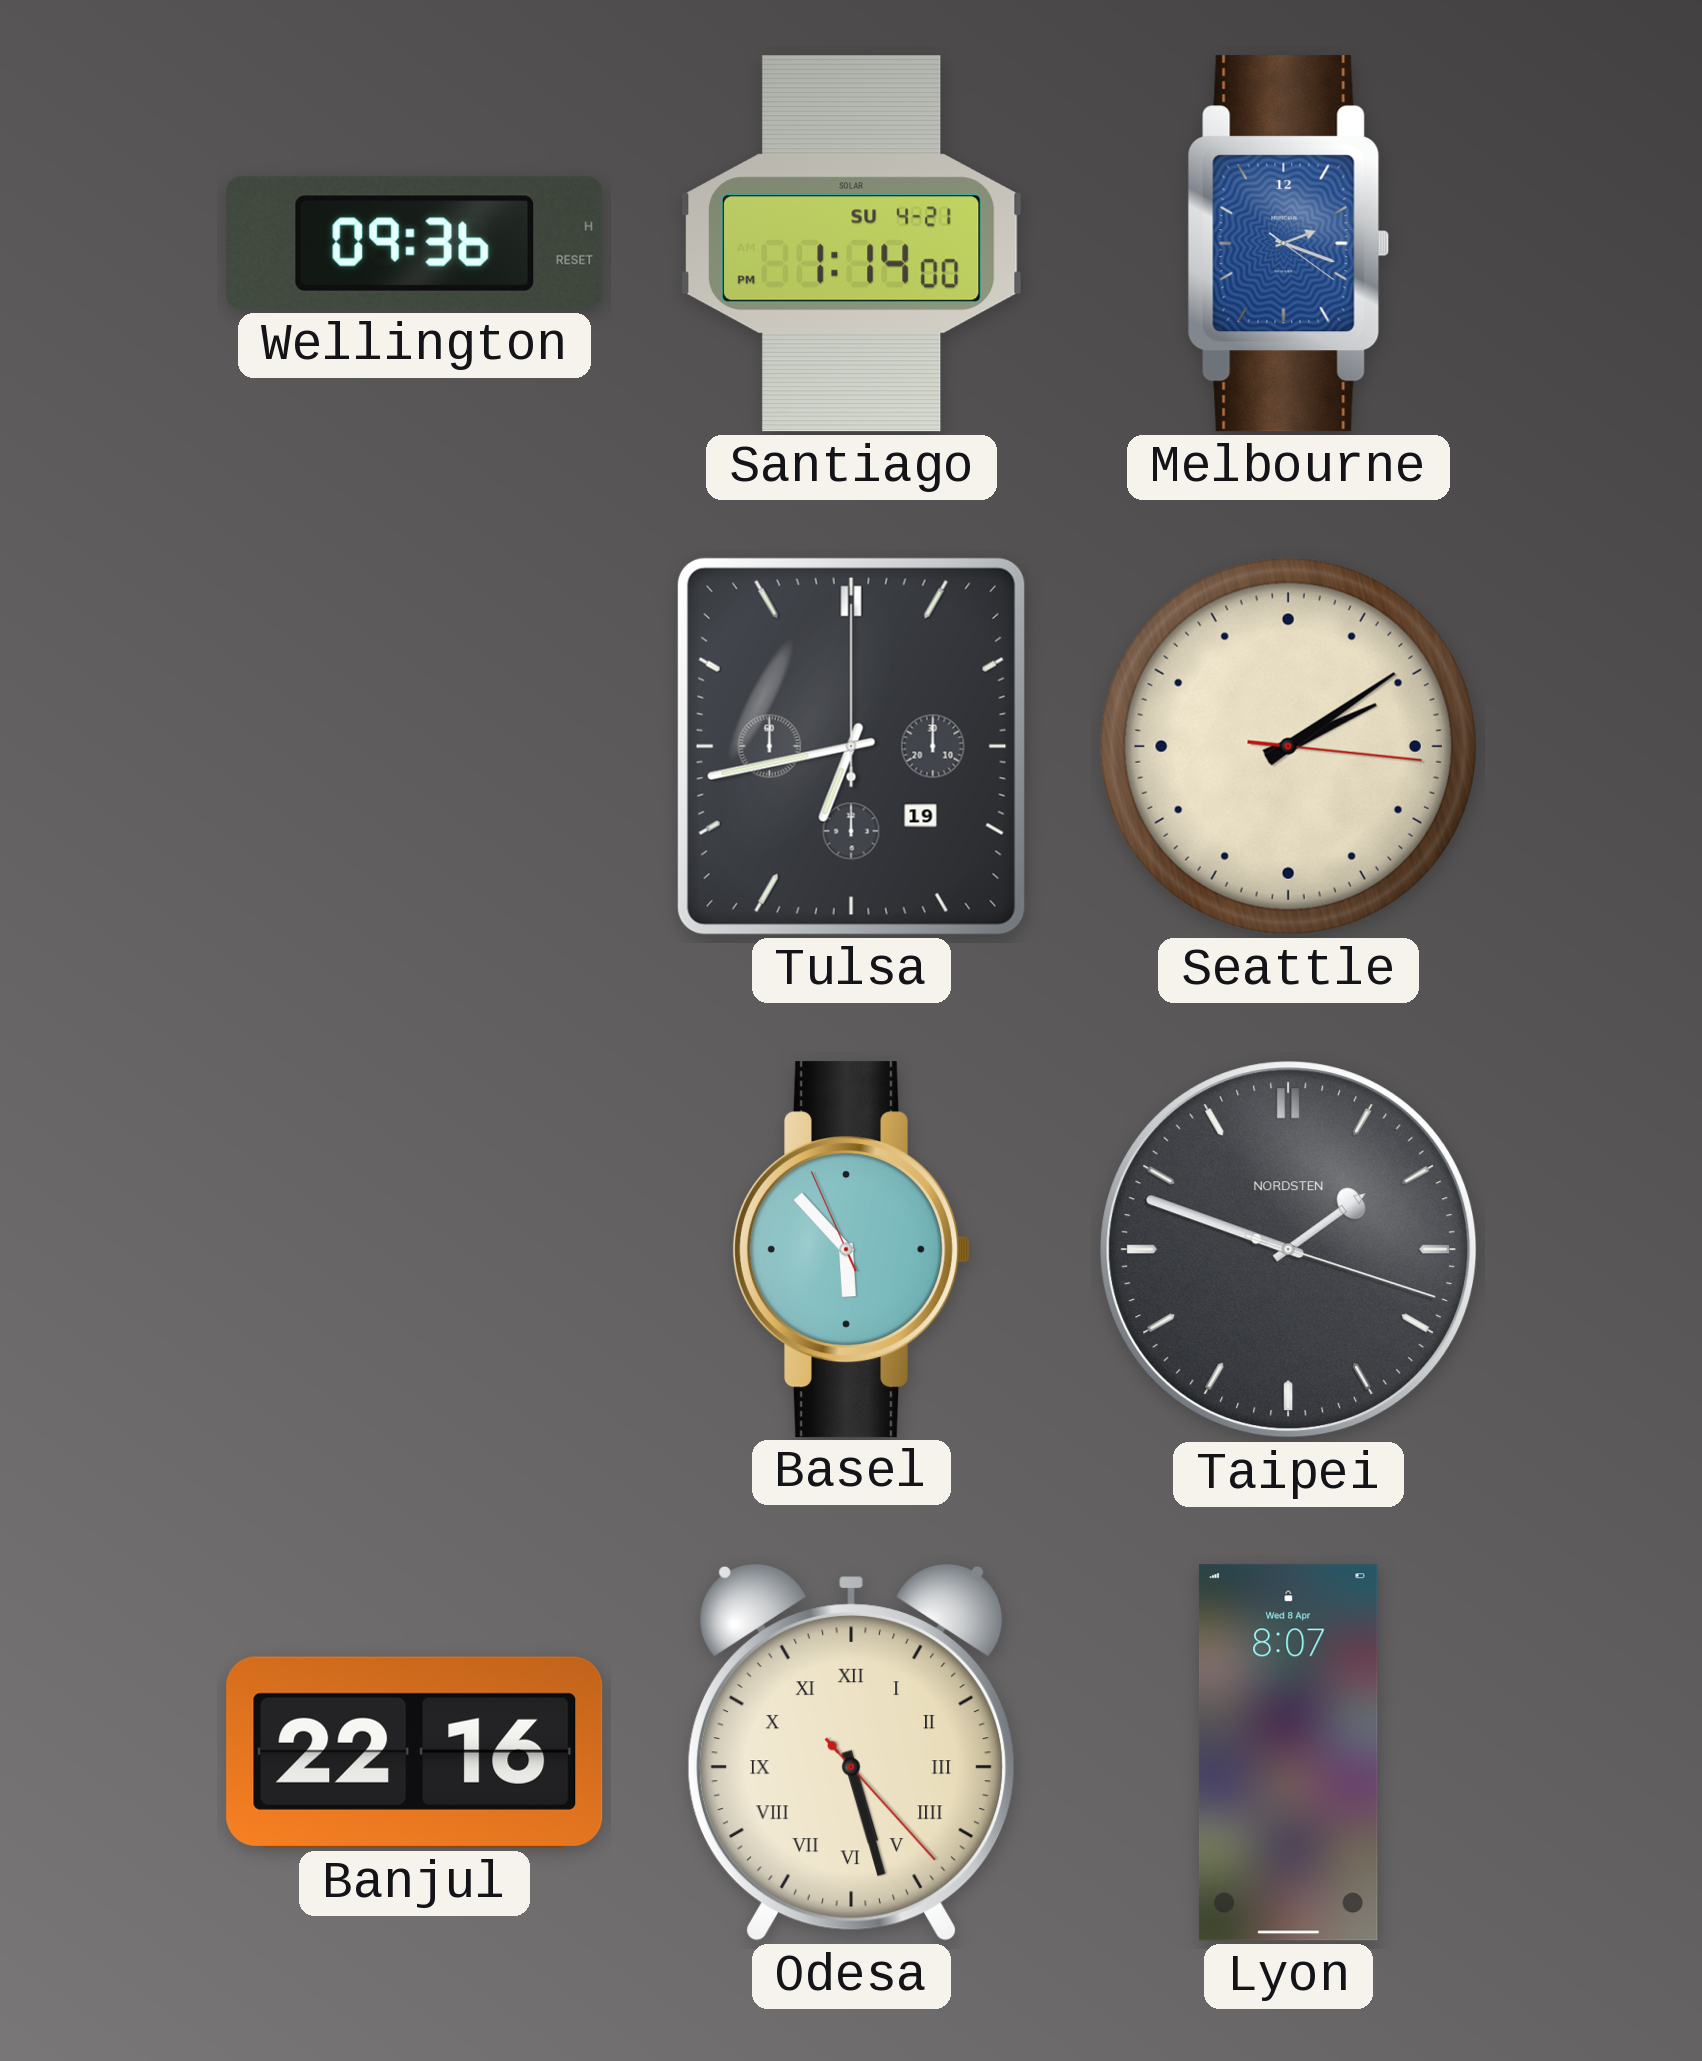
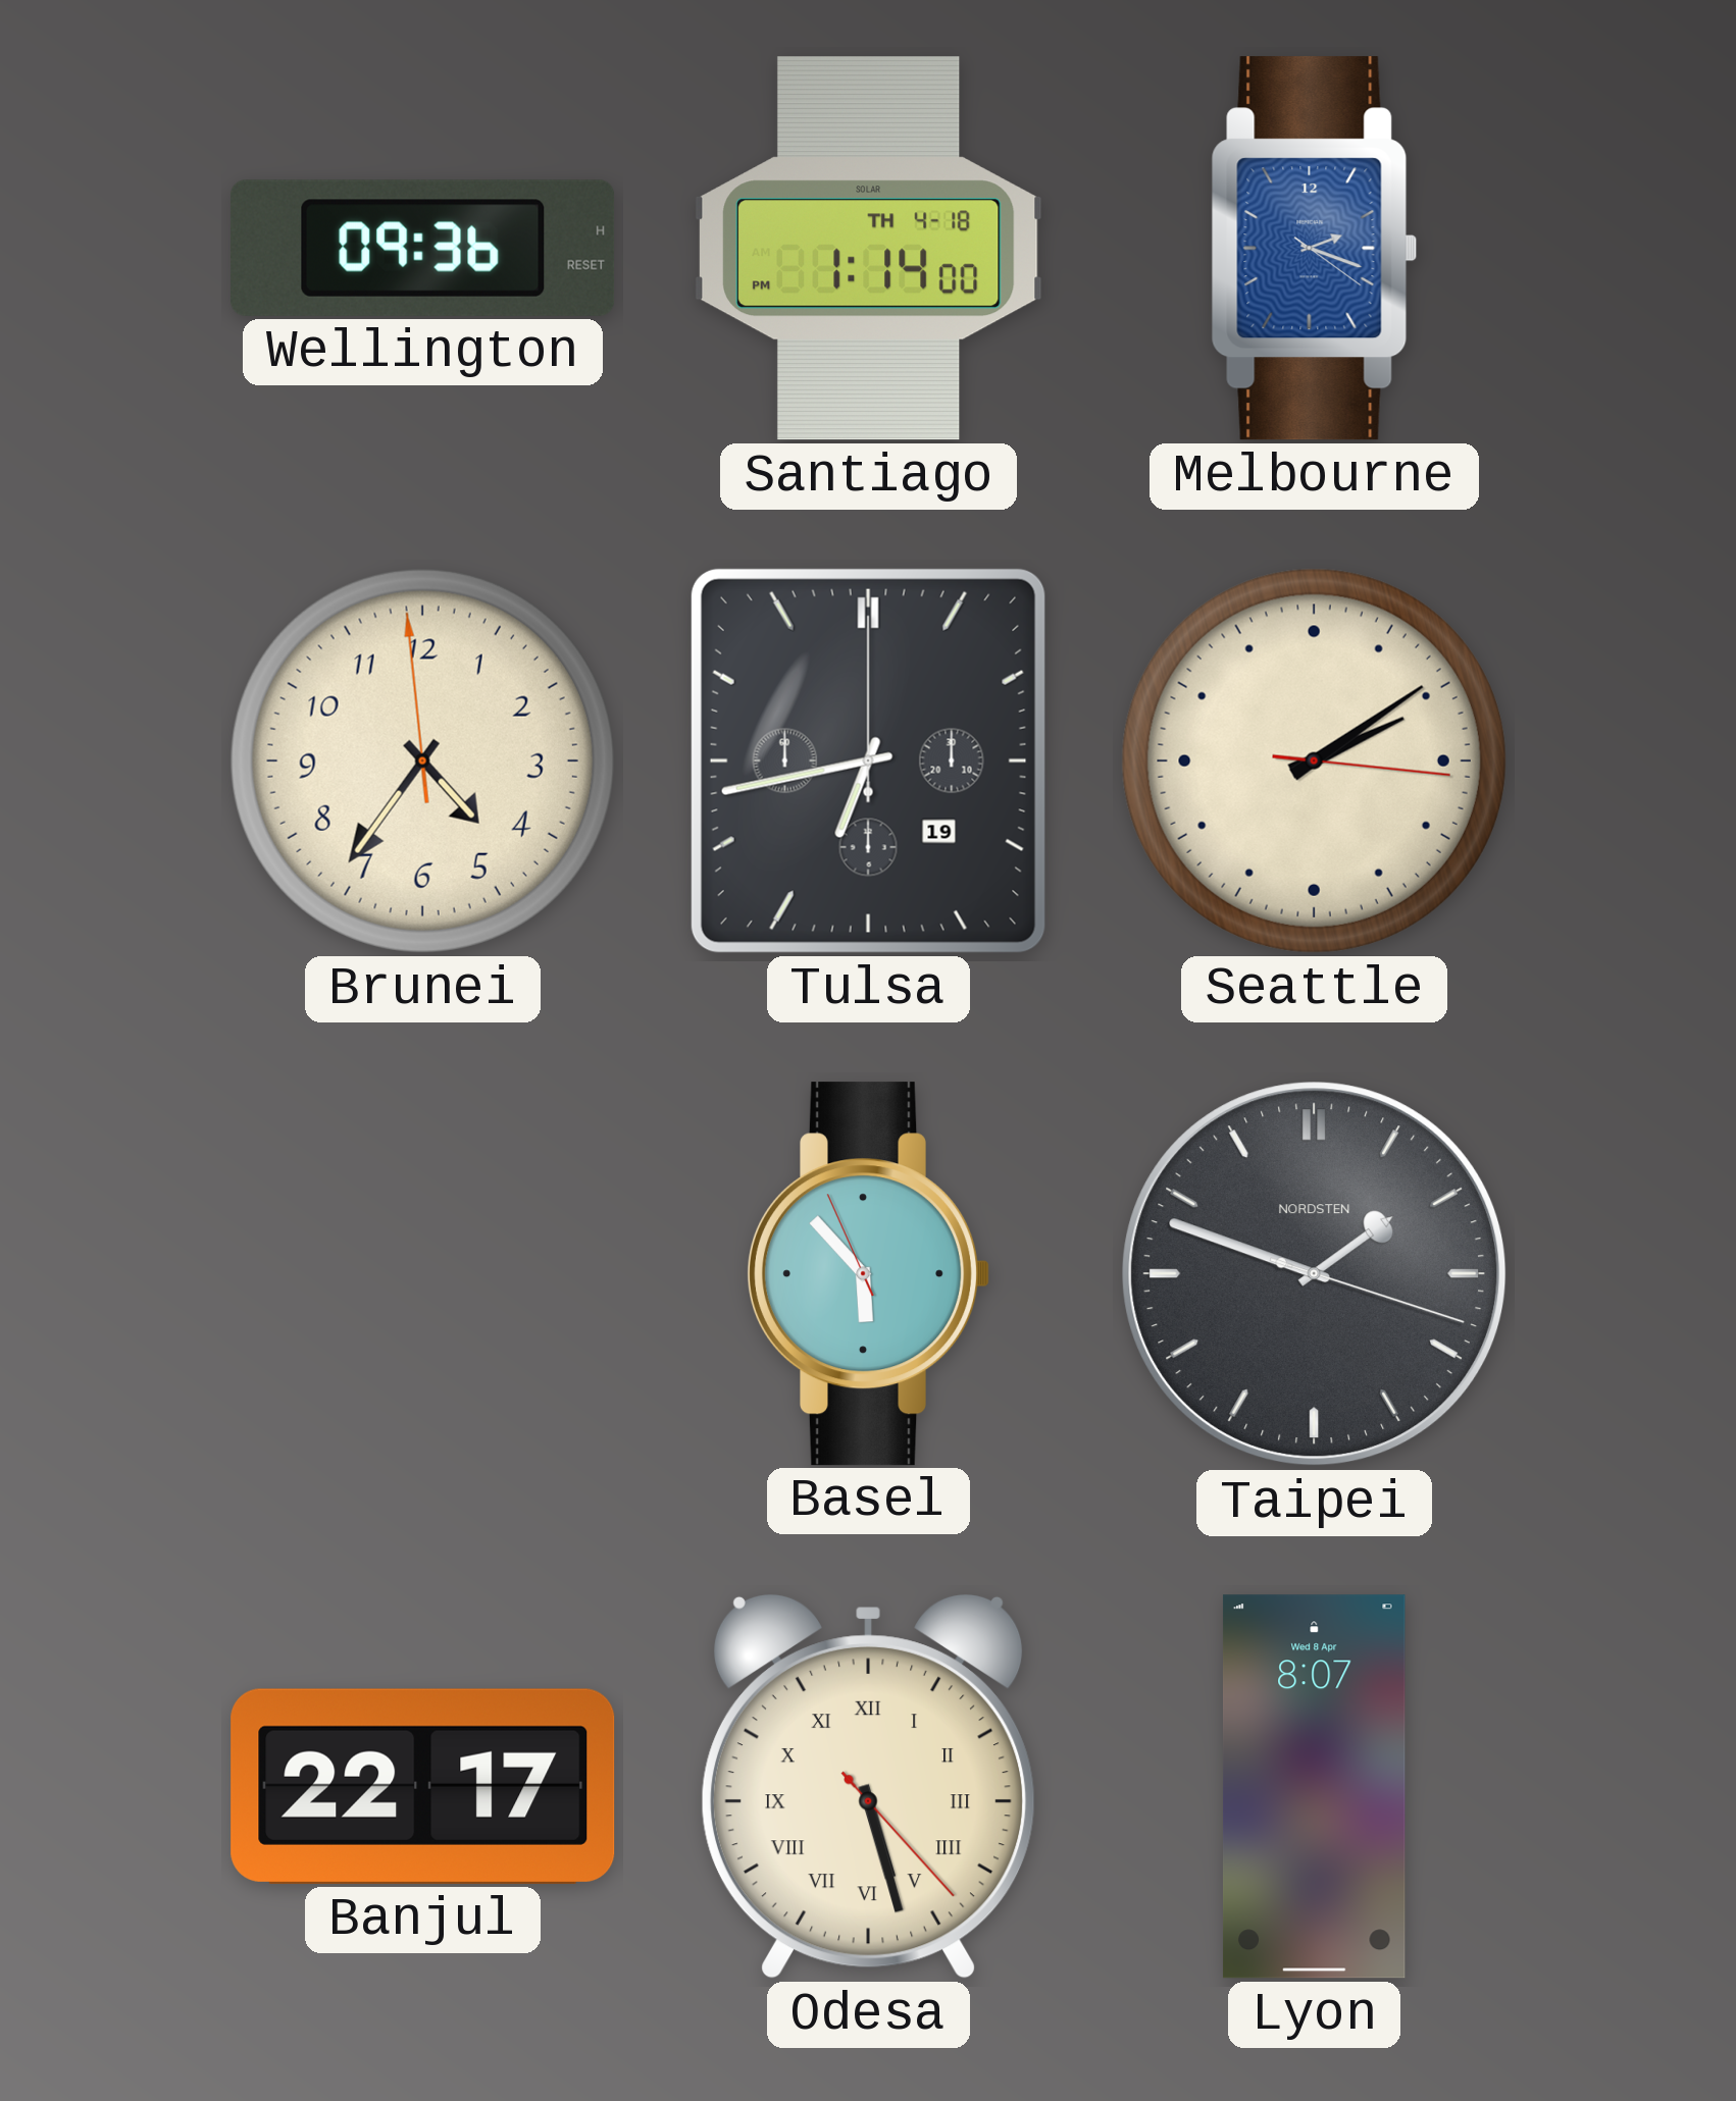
Santiago date: SU 4-21 -> TH 4-18
Brunei: none -> 4:35
Banjul: 22:16 -> 22:17
